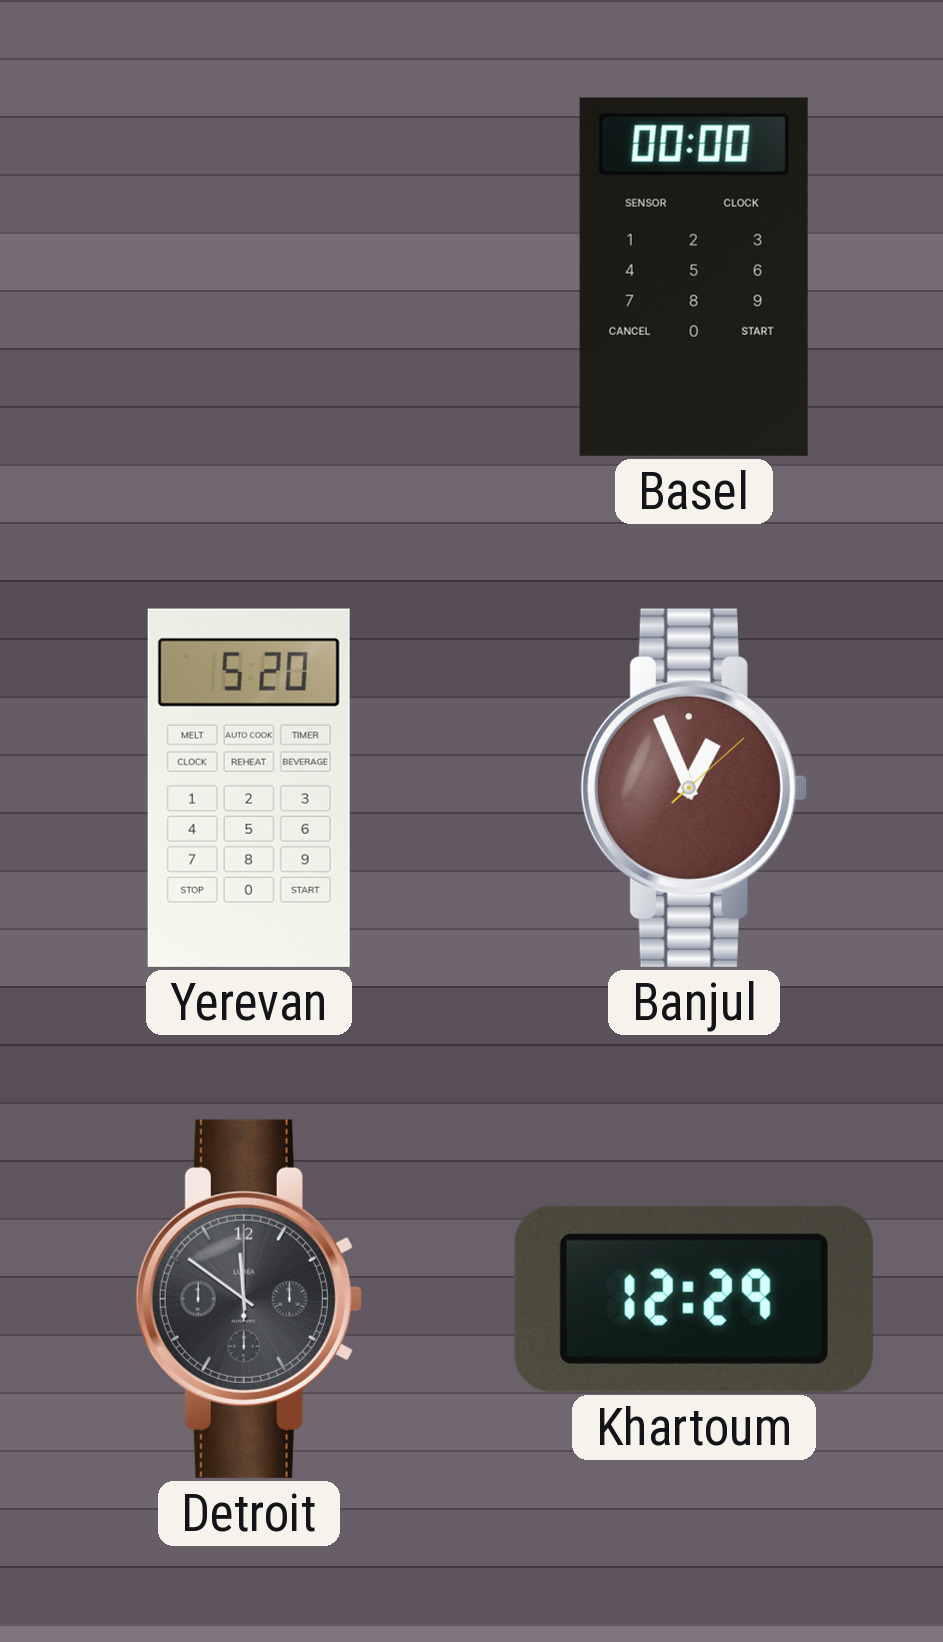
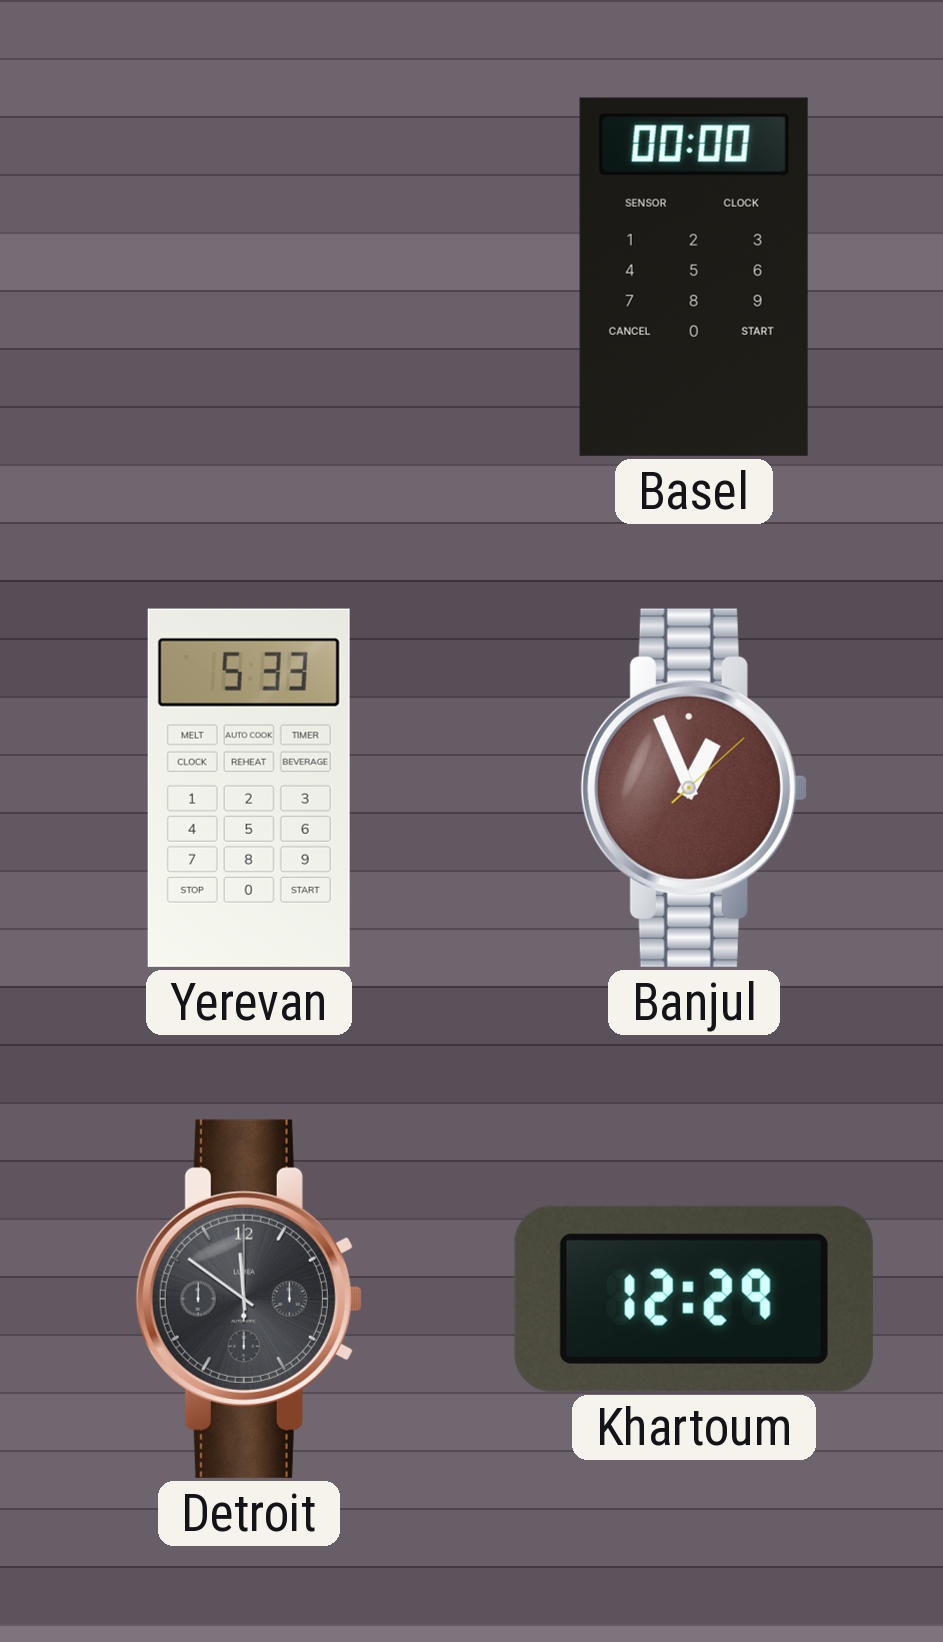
Yerevan: 5:20 -> 5:33
